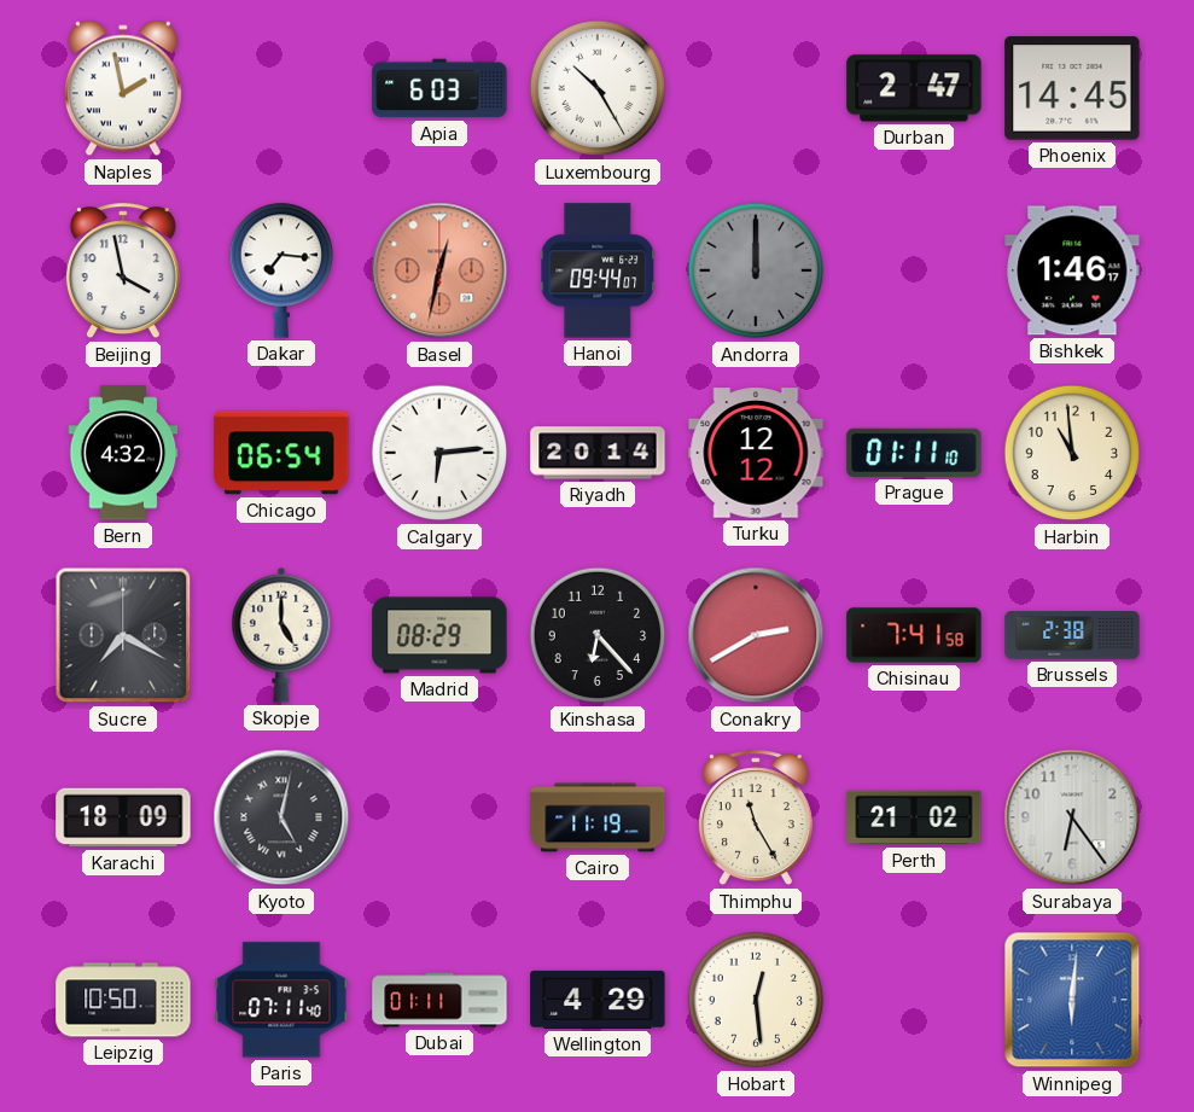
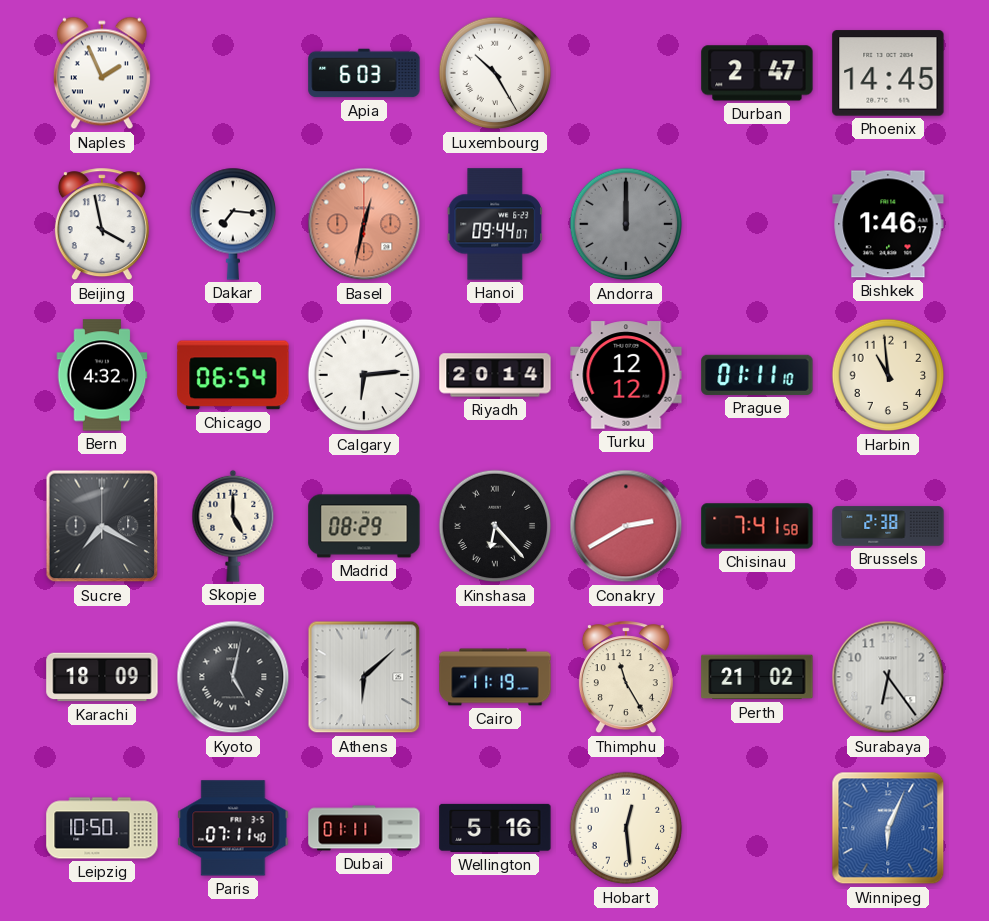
Naples: 1:58 -> 1:56
Kinshasa numerals: Arabic -> Roman
Athens: none -> 6:08
Wellington: 4:29 -> 5:16
Winnipeg: 6:01 -> 6:04
